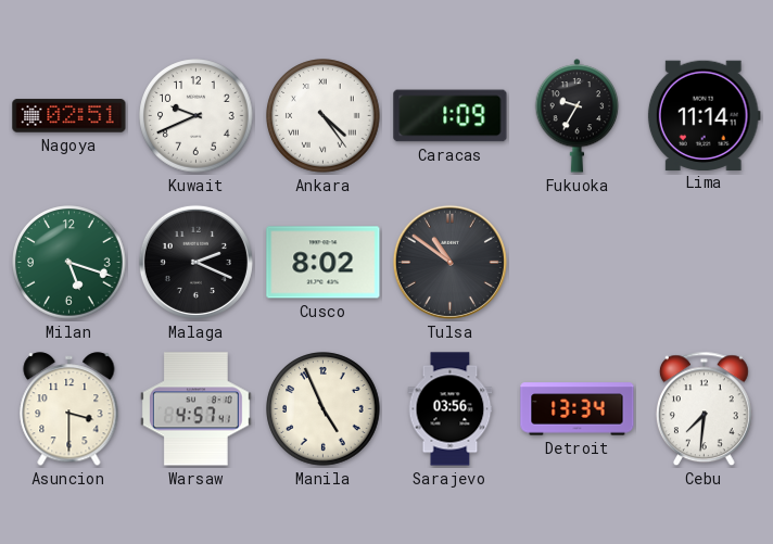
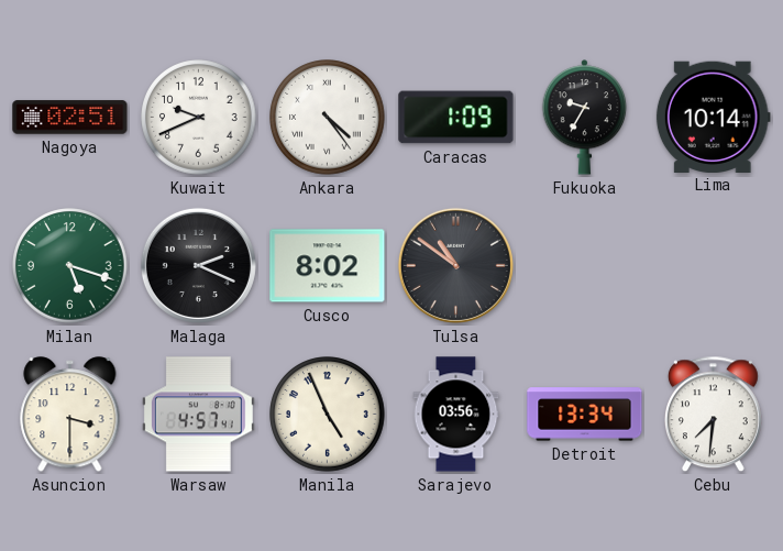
Lima: 11:14 -> 10:14
